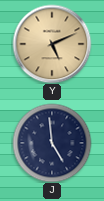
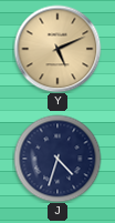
J: 4:59 -> 4:33
